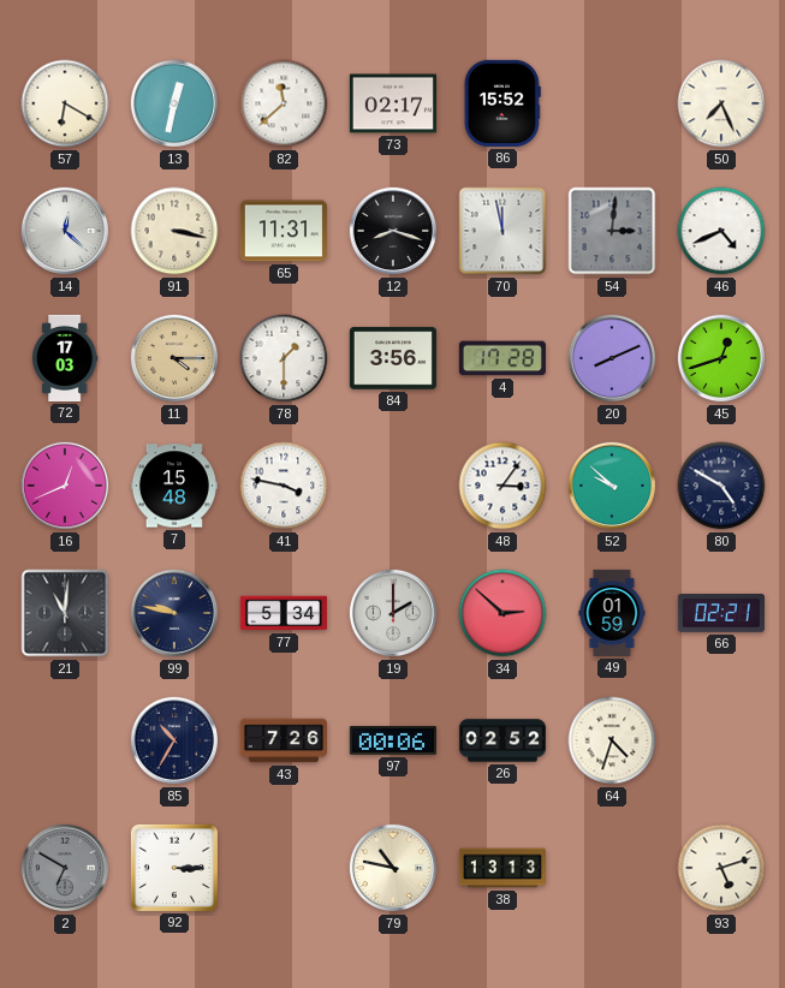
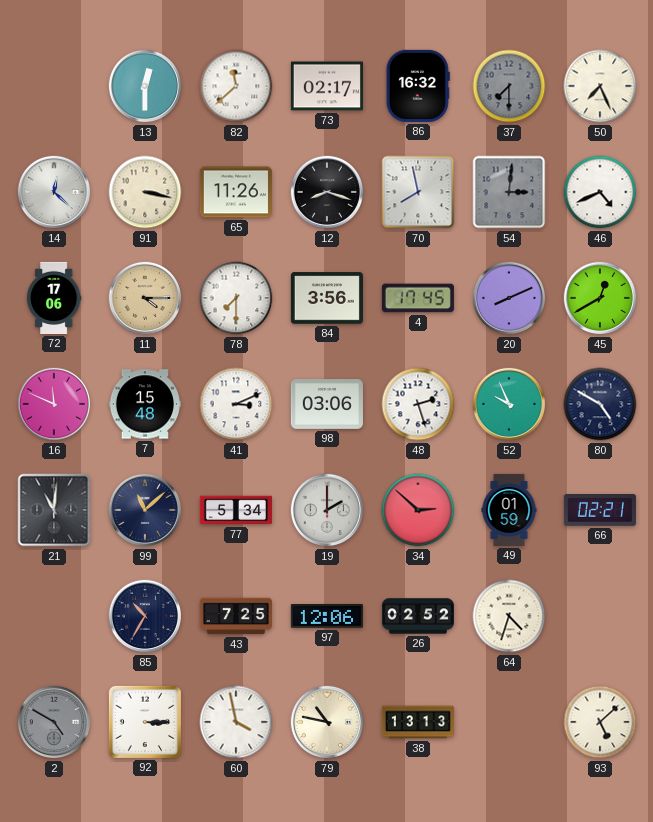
57: 6:20 -> none
13: 12:32 -> 12:30
86: 15:52 -> 16:32
37: none -> 7:30
65: 11:31 -> 11:26
70: 11:58 -> 7:58
72: 17:03 -> 17:06
78: 1:30 -> 7:30
4: 17:28 -> 17:45
45: 12:42 -> 12:40
16: 12:41 -> 11:49
41: 3:47 -> 3:11
98: none -> 03:06
48: 3:06 -> 2:27
52: 9:52 -> 9:56
99: 9:47 -> 11:08
43: 7:26 -> 7:25
97: 00:06 -> 12:06
2: 6:50 -> 4:50
60: none -> 3:58
93: 5:12 -> 5:08
